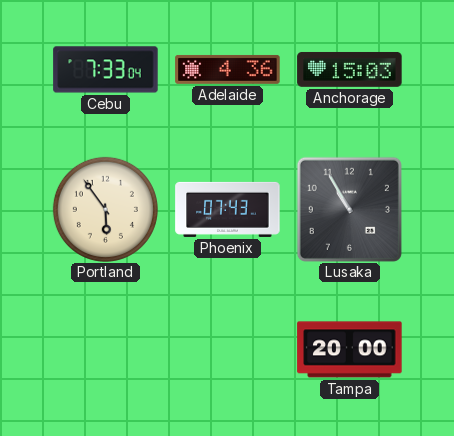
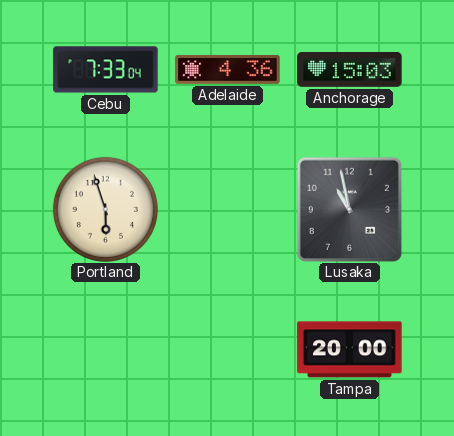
Portland: 5:54 -> 5:57
Phoenix: 07:43 -> none
Lusaka: 10:55 -> 10:58
